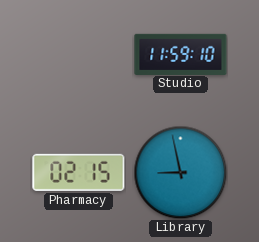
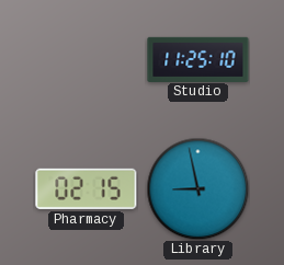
Studio: 11:59 -> 11:25
